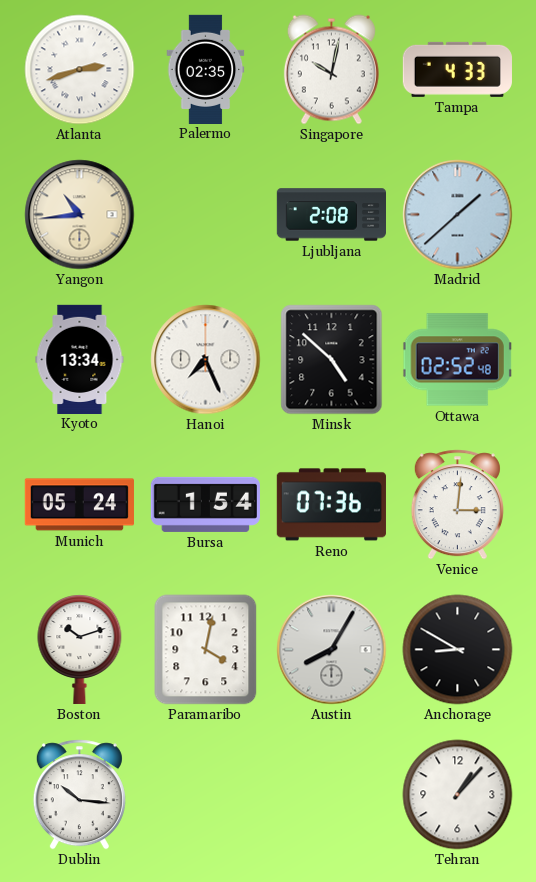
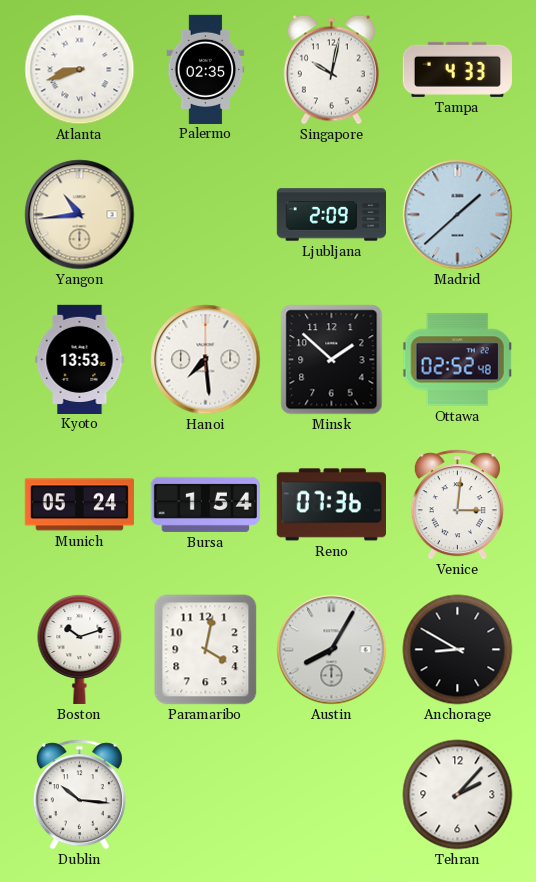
Atlanta: 2:42 -> 8:42
Ljubljana: 2:08 -> 2:09
Kyoto: 13:34 -> 13:53
Hanoi: 7:26 -> 7:29
Minsk: 4:52 -> 1:52
Tehran: 1:07 -> 2:07
